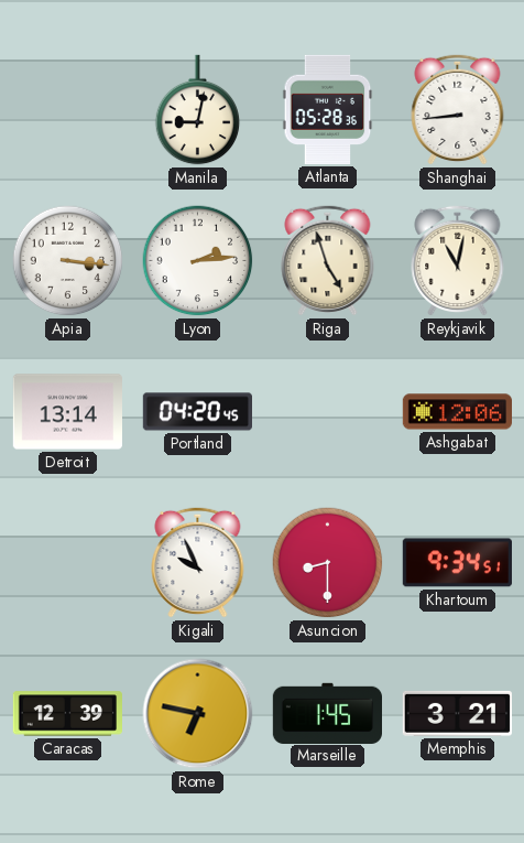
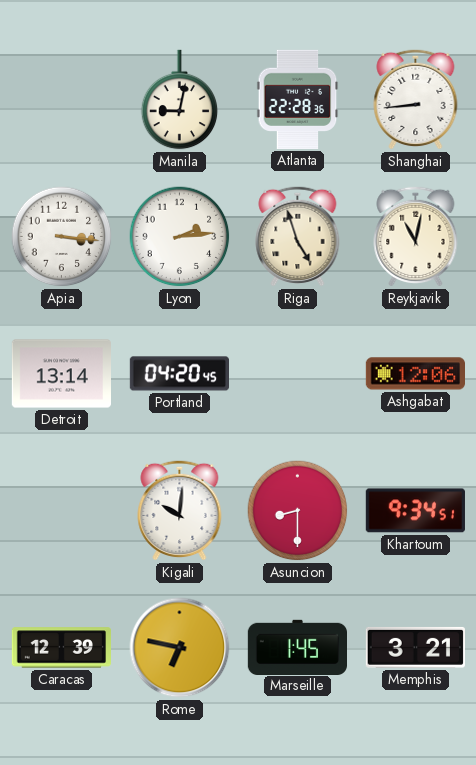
Atlanta: 05:28 -> 22:28
Kigali: 9:56 -> 10:01
